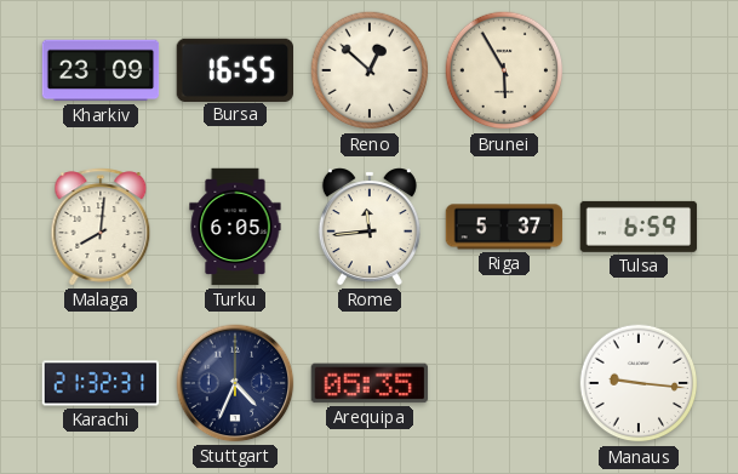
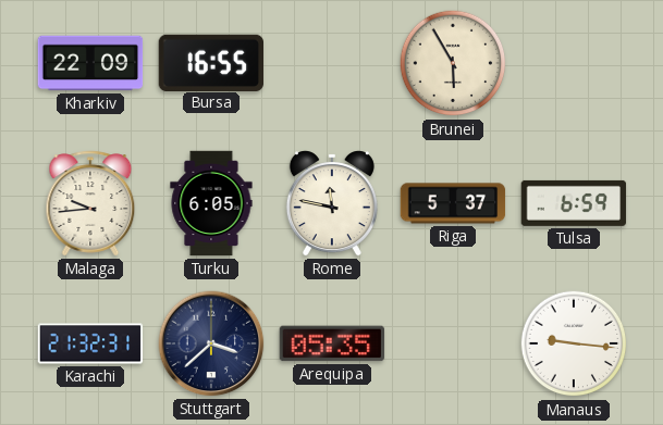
Kharkiv: 23:09 -> 22:09
Reno: 12:52 -> none
Malaga: 8:01 -> 9:44
Rome: 11:44 -> 11:47
Stuttgart: 4:34 -> 3:38
